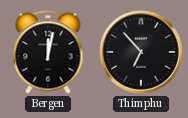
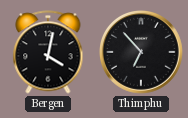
Bergen: 12:02 -> 4:02
